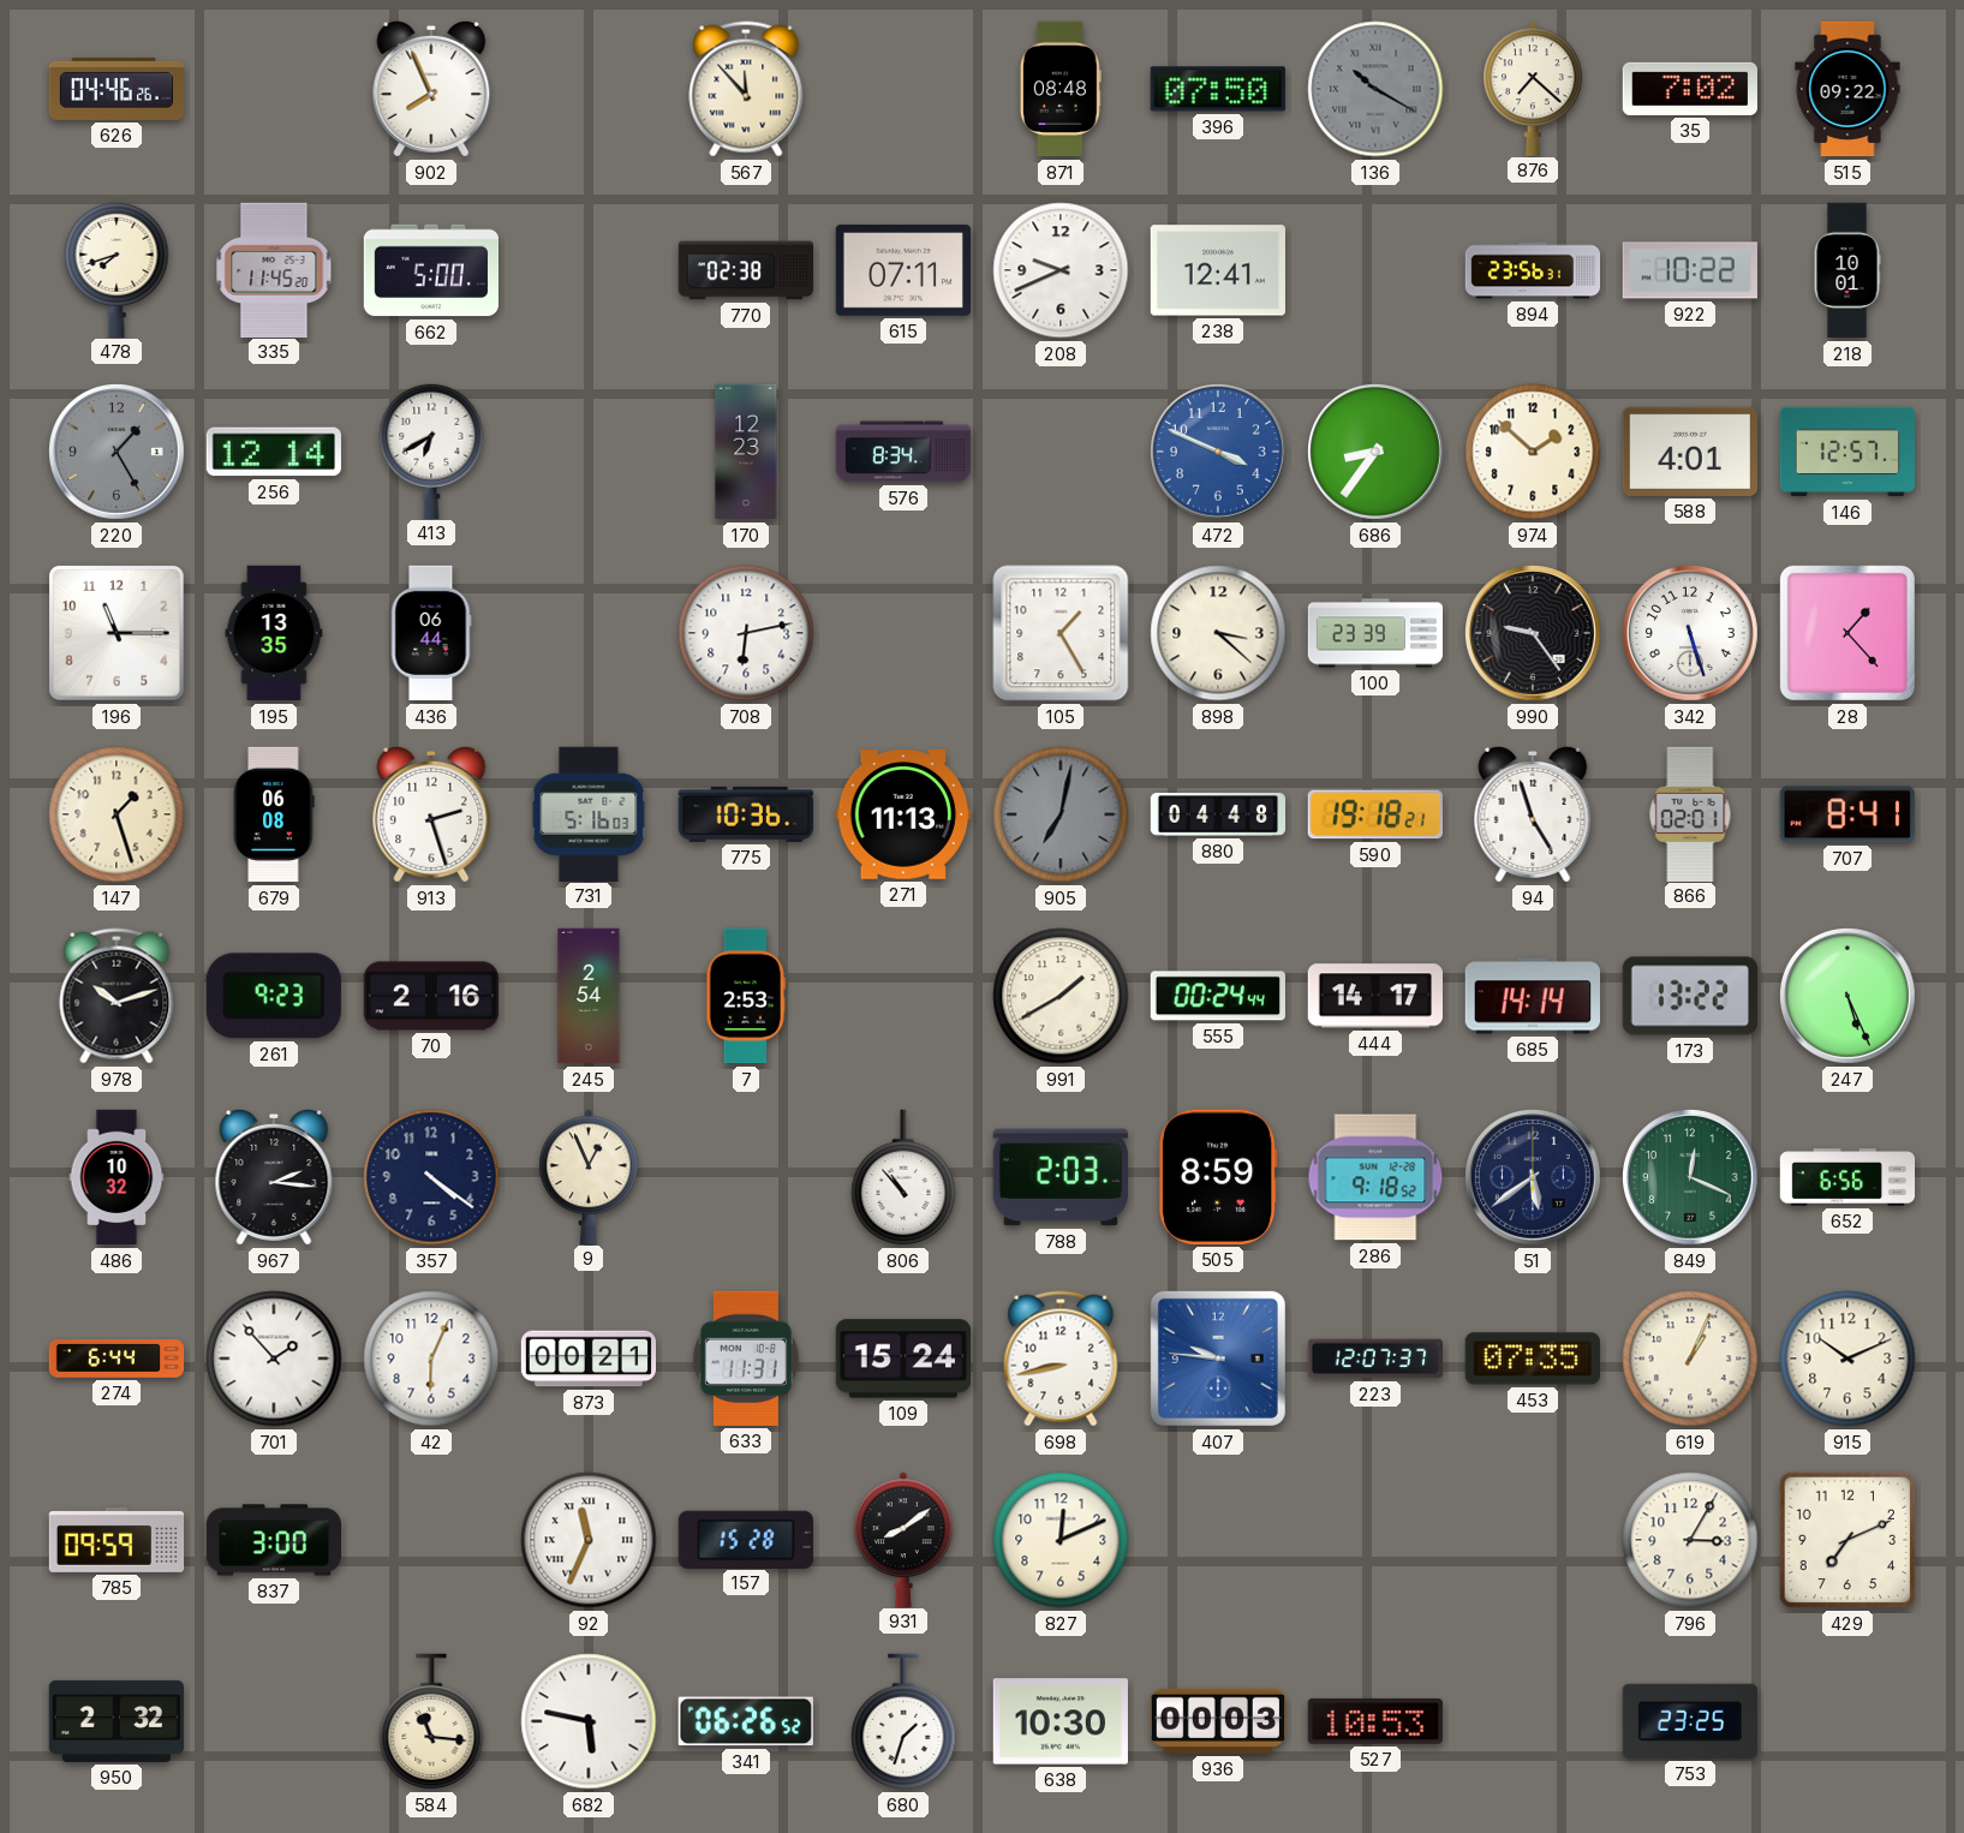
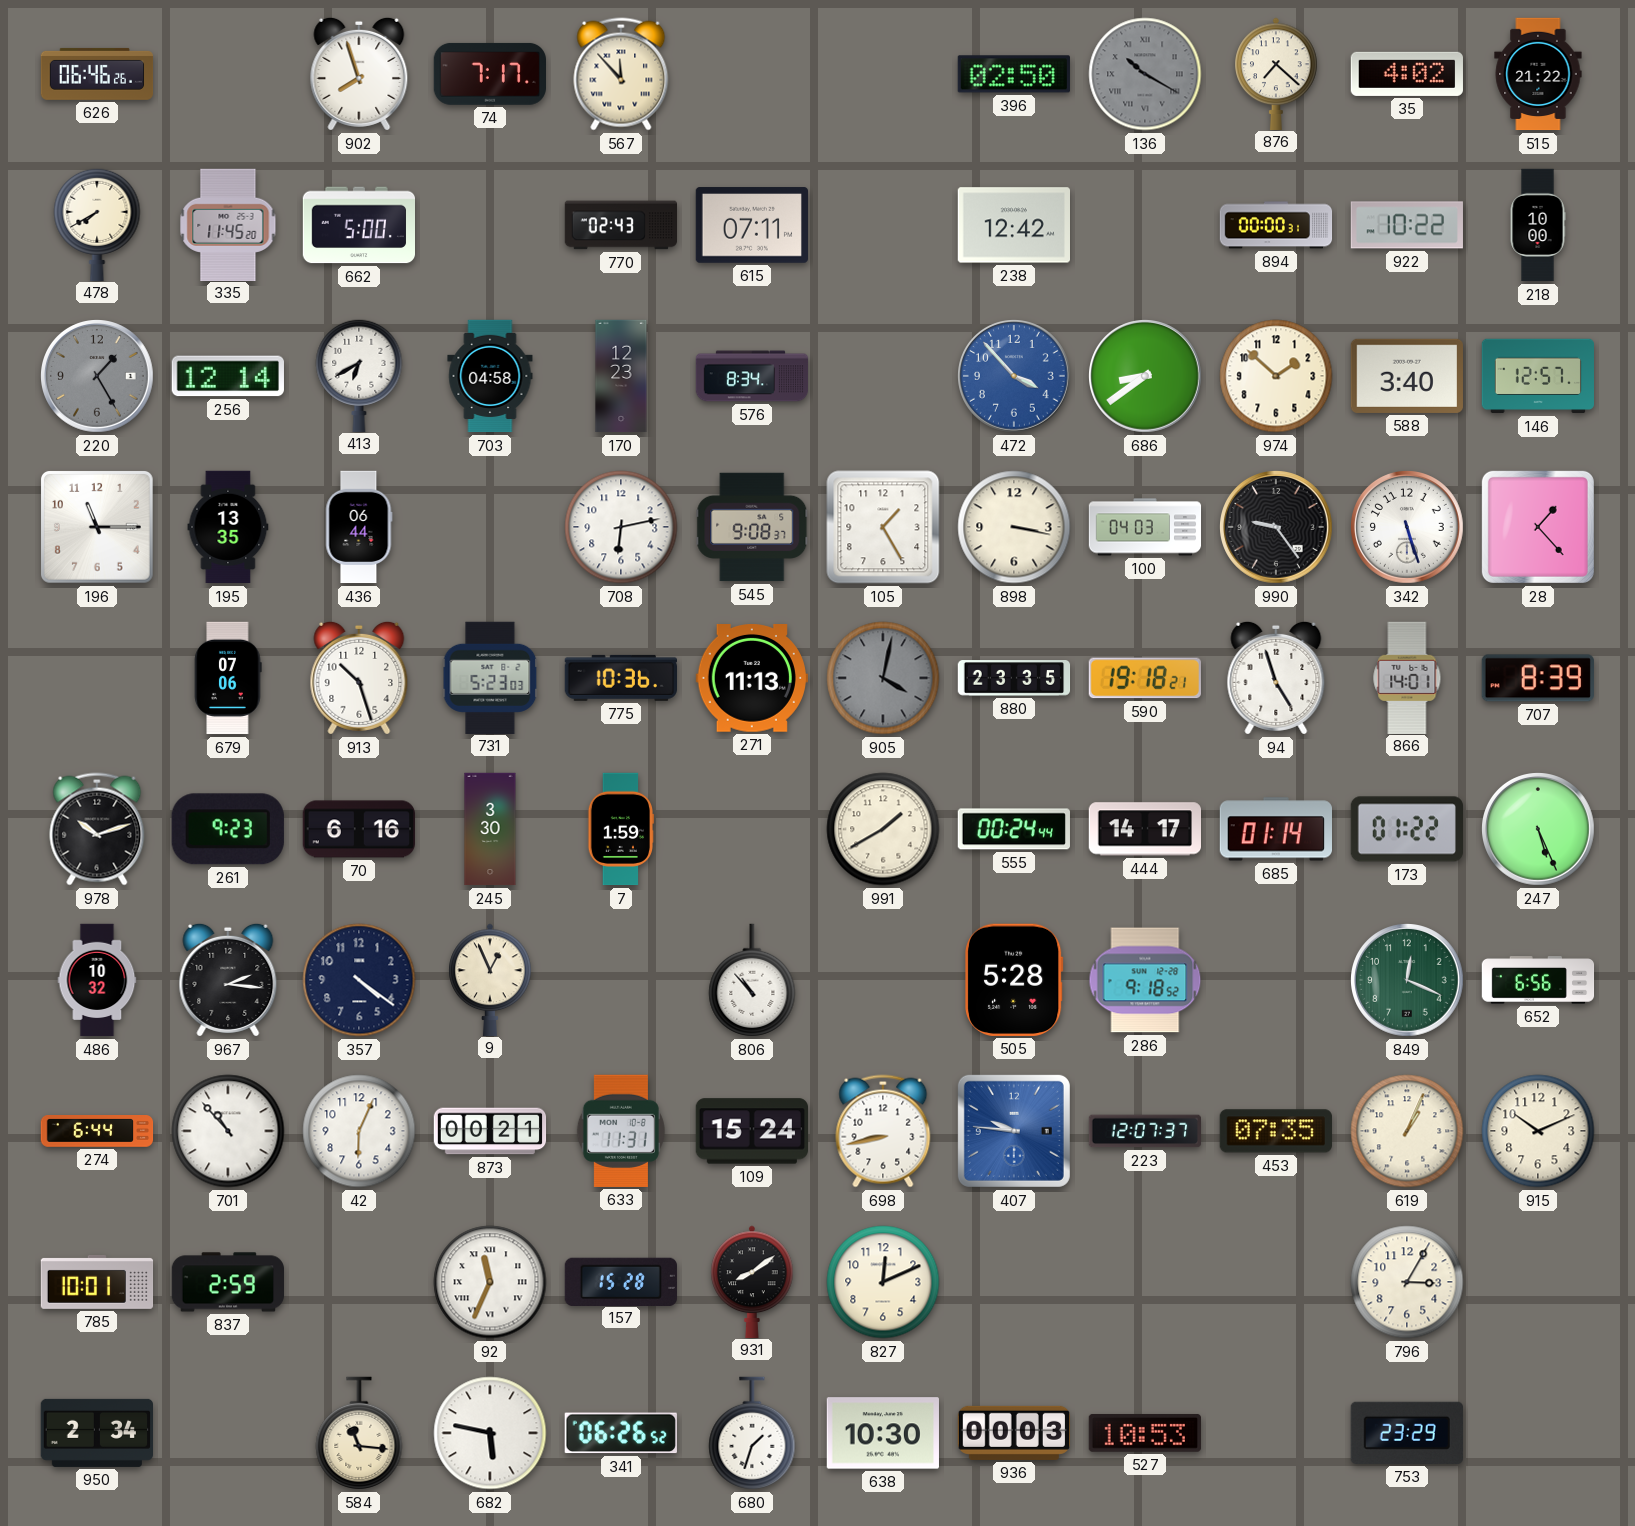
626: 04:46 -> 06:46
902: 7:56 -> 7:57
74: none -> 7:17
871: 08:48 -> none
396: 07:50 -> 02:50
35: 7:02 -> 4:02
515: 09:22 -> 21:22
478: 7:42 -> 7:40
770: 02:38 -> 02:43
208: 9:41 -> none
238: 12:41 -> 12:42
894: 23:56 -> 00:00
218: 10:01 -> 10:00
703: none -> 04:58
472: 3:49 -> 3:53
686: 8:36 -> 8:39
588: 4:01 -> 3:40
545: none -> 9:08
898: 3:22 -> 3:17
100: 23:39 -> 04:03
147: 1:27 -> none
679: 06:08 -> 07:06
913: 2:27 -> 10:27
731: 5:16 -> 5:23
905: 7:02 -> 4:02
880: 04:48 -> 23:35
866: 02:01 -> 14:01
707: 8:41 -> 8:39
70: 2:16 -> 6:16
245: 2:54 -> 3:30
7: 2:53 -> 1:59
685: 14:14 -> 01:14
173: 13:22 -> 01:22
788: 2:03 -> none
505: 8:59 -> 5:28
51: 5:39 -> none
701: 1:53 -> 10:53
785: 09:59 -> 10:01
837: 3:00 -> 2:59
429: 7:11 -> none
950: 2:32 -> 2:34
753: 23:25 -> 23:29
